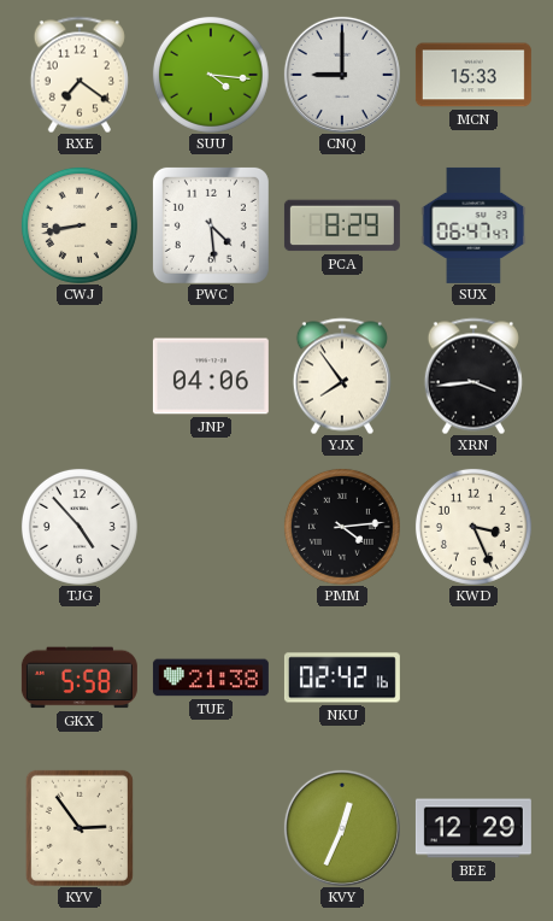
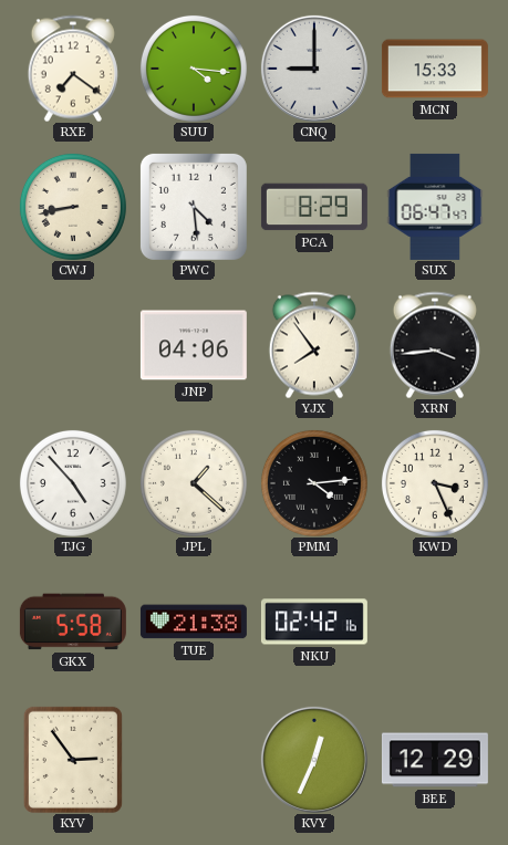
JPL: none -> 1:22
